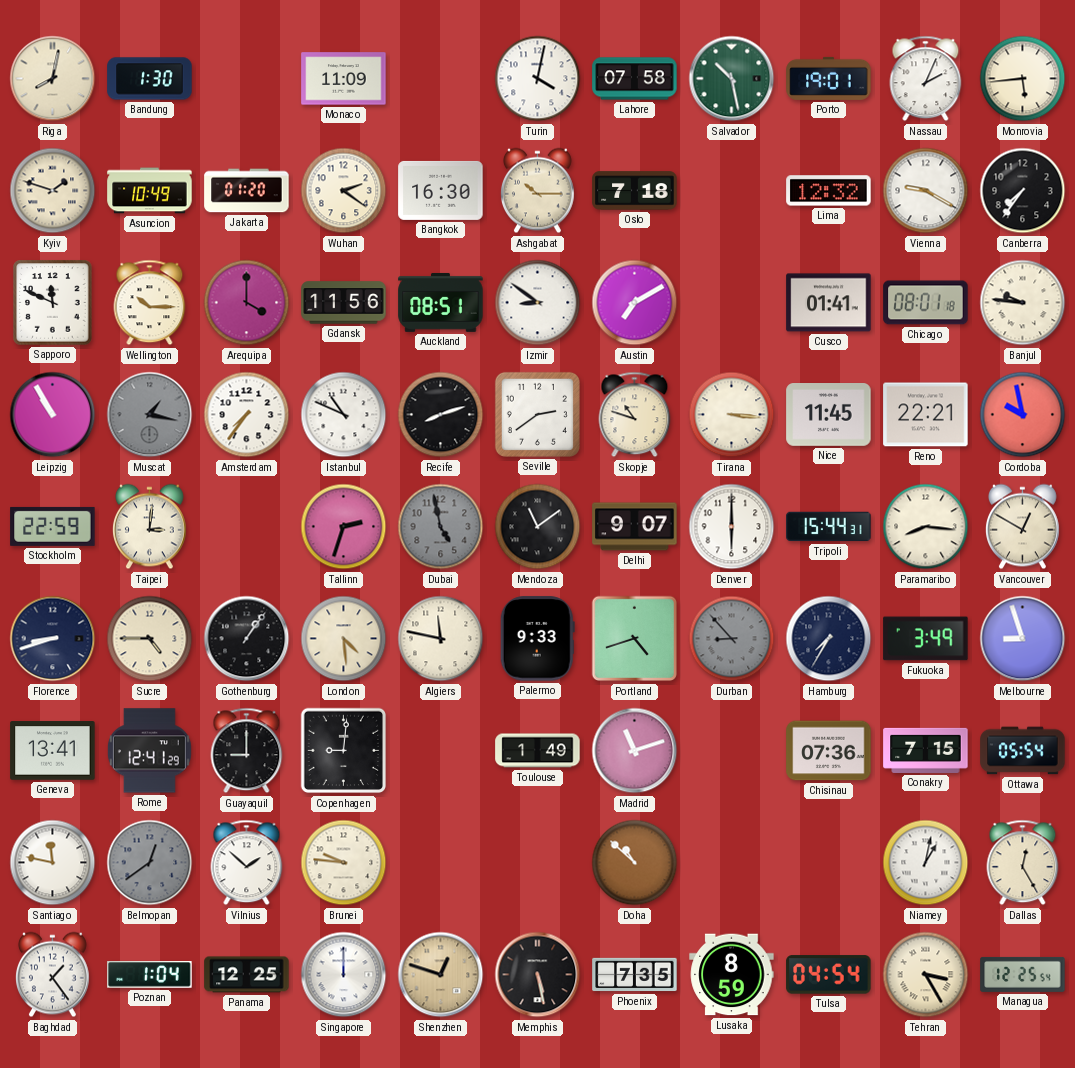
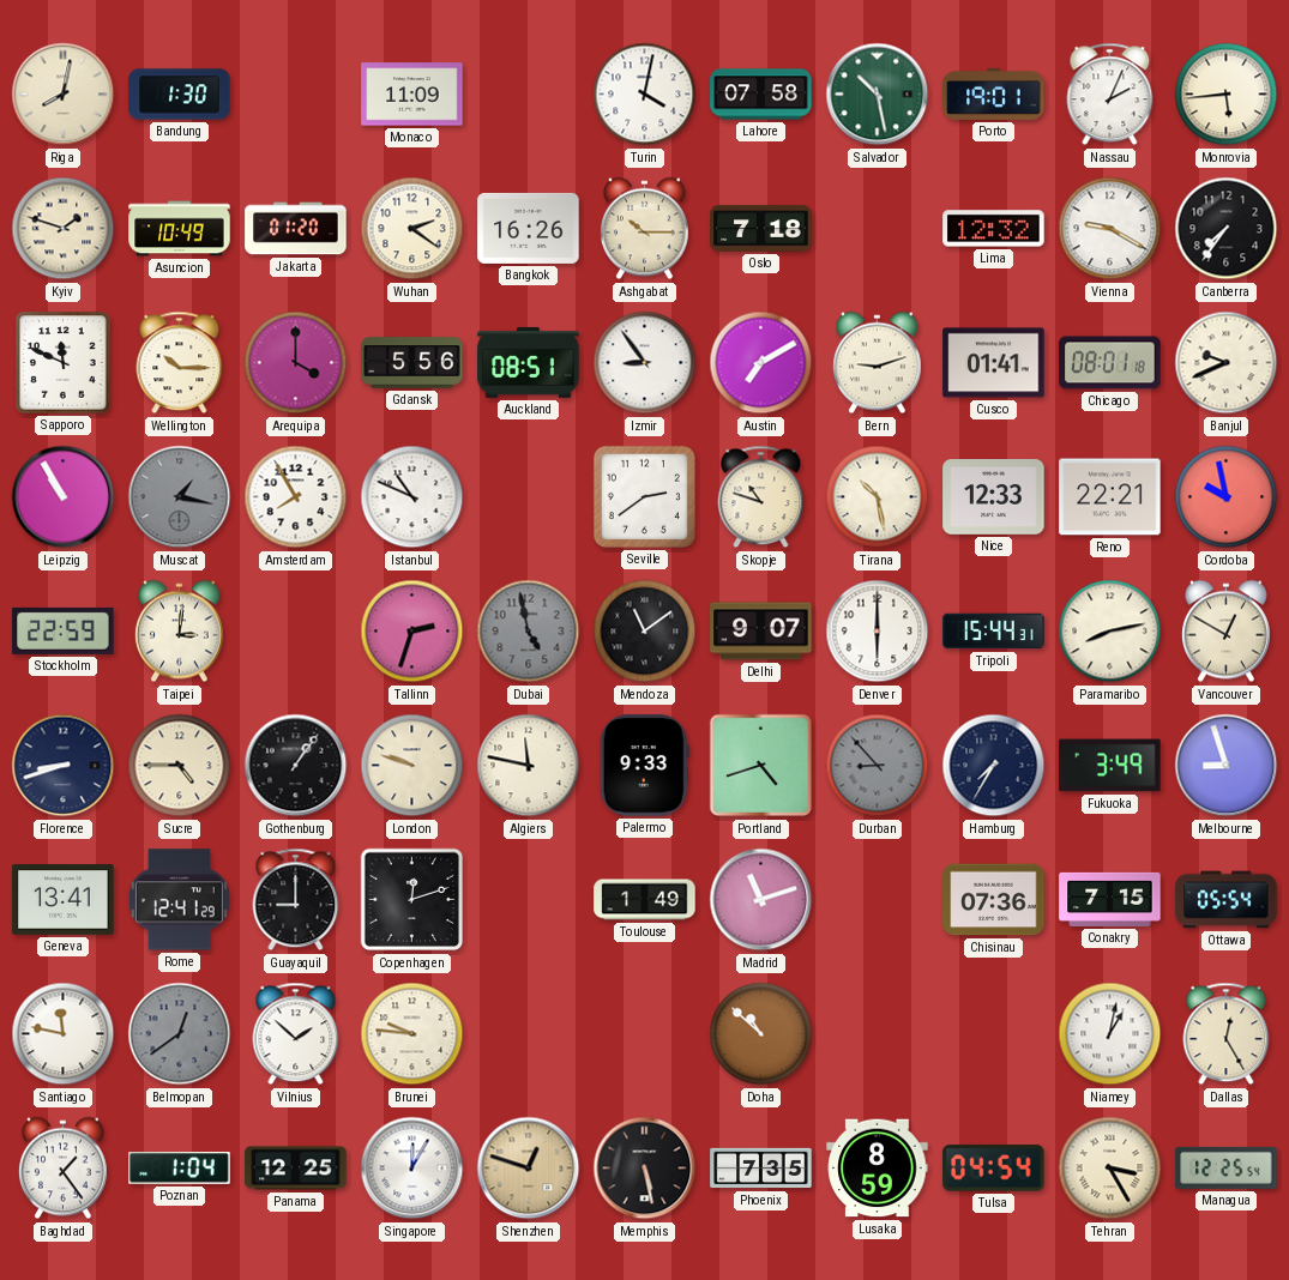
Bangkok: 16:30 -> 16:26
Gdansk: 11:56 -> 5:56
Izmir: 8:51 -> 8:54
Bern: none -> 9:12
Banjul: 9:46 -> 9:41
Amsterdam: 7:36 -> 7:55
Recife: 8:12 -> none
Tirana: 3:16 -> 10:28
Nice: 11:45 -> 12:33
Paramaribo: 8:16 -> 8:13
London: 4:29 -> 9:48
Copenhagen: 9:01 -> 12:12
Singapore: 12:00 -> 12:05
